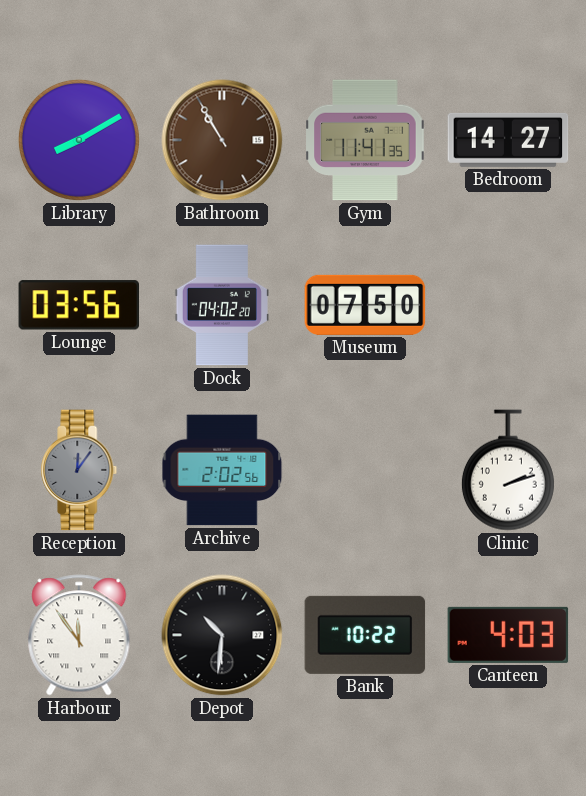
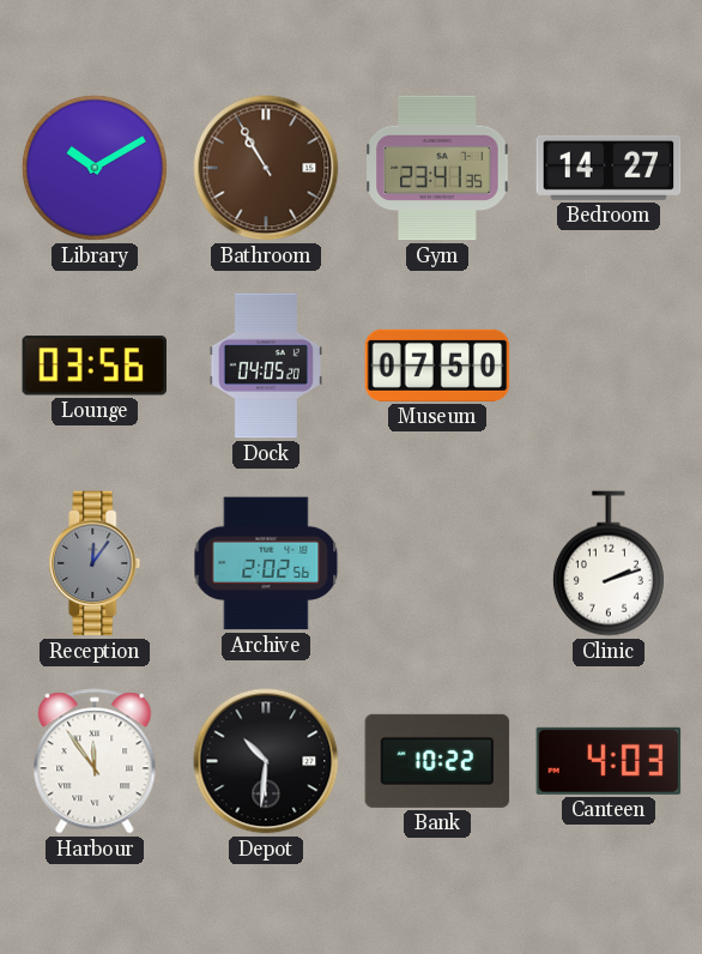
Library: 8:10 -> 10:10
Gym: 11:41 -> 23:41
Dock: 04:02 -> 04:05
